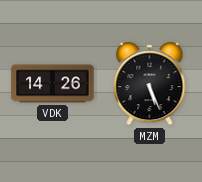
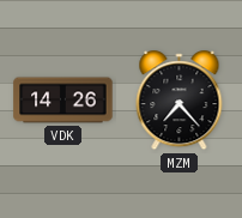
MZM: 5:26 -> 7:23
